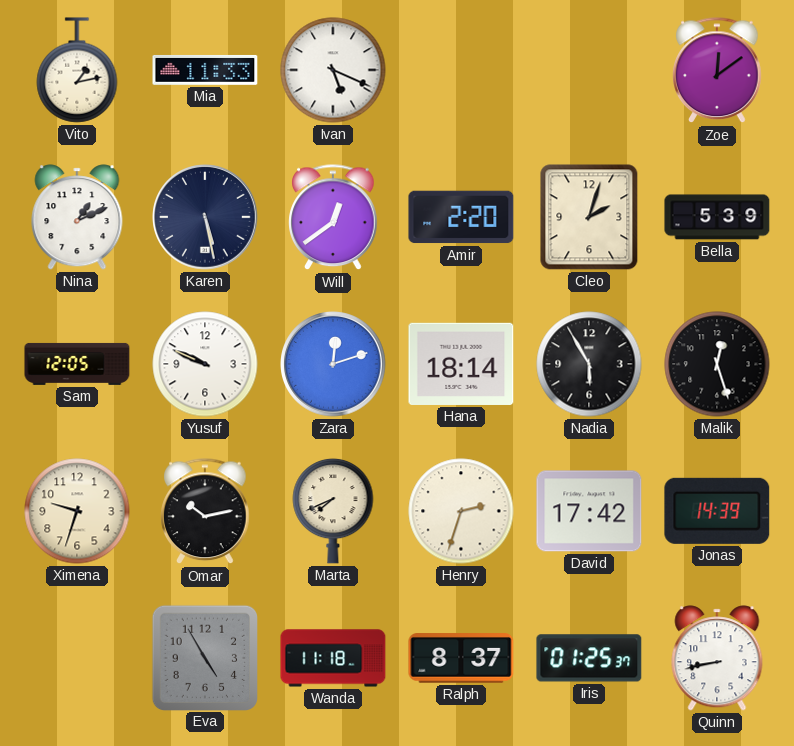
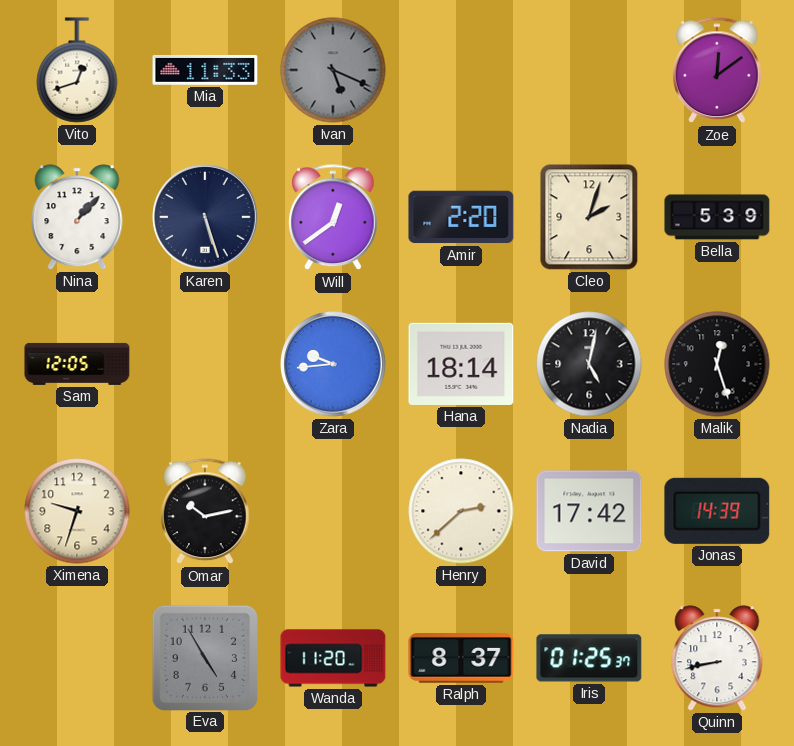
Vito: 1:13 -> 12:42
Ivan dial: white -> grey
Nina: 1:11 -> 1:07
Karen: 5:28 -> 5:27
Yusuf: 9:49 -> none
Zara: 12:12 -> 9:44
Nadia: 5:55 -> 5:02
Marta: 7:41 -> none
Henry: 2:33 -> 2:38
Wanda: 11:18 -> 11:20
